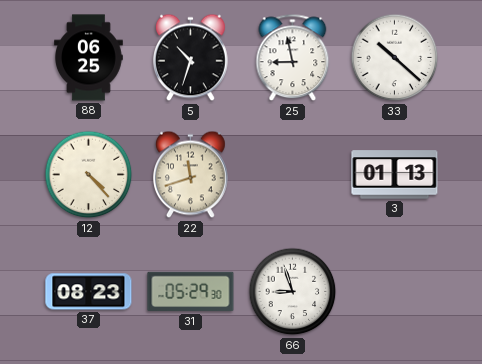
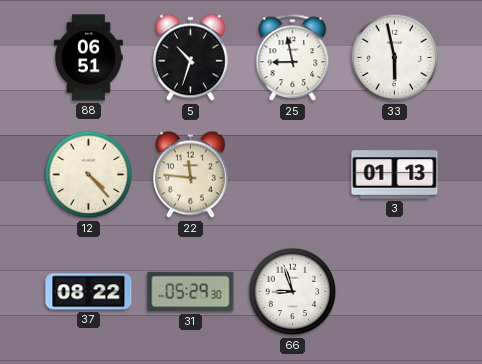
88: 06:25 -> 06:51
33: 10:22 -> 5:58
22: 11:42 -> 11:46
37: 08:23 -> 08:22
